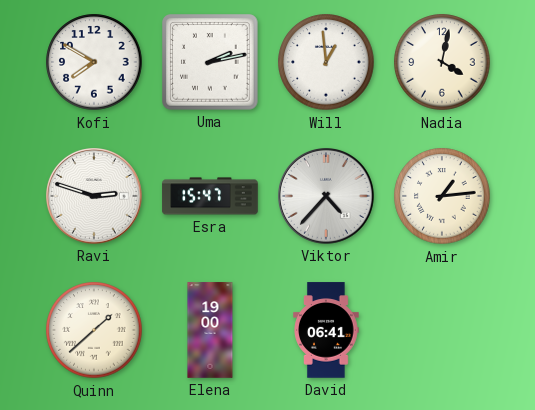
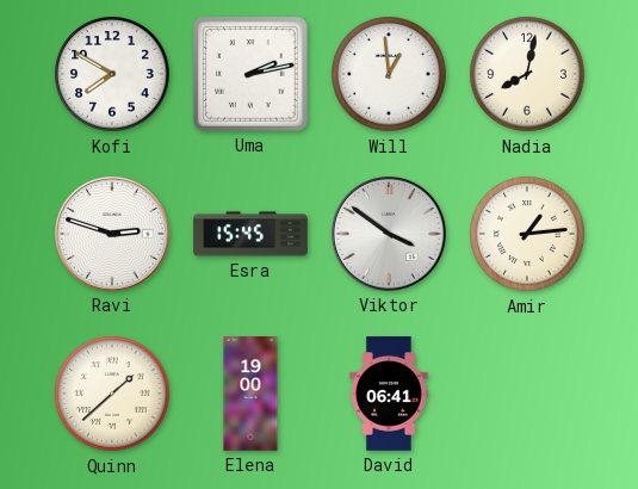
Nadia: 4:02 -> 8:02
Esra: 15:47 -> 15:45
Viktor: 4:37 -> 3:51
